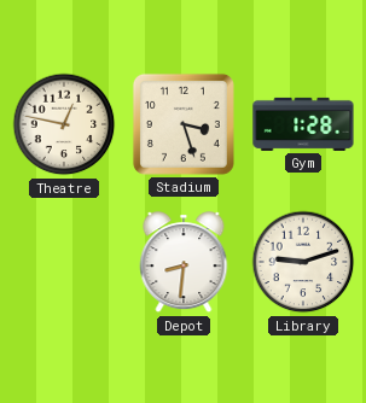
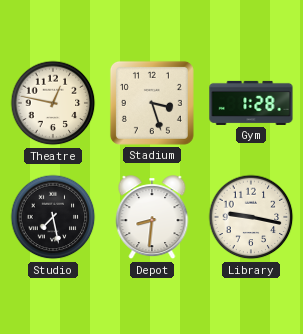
Studio: none -> 7:28
Library: 9:12 -> 9:17
